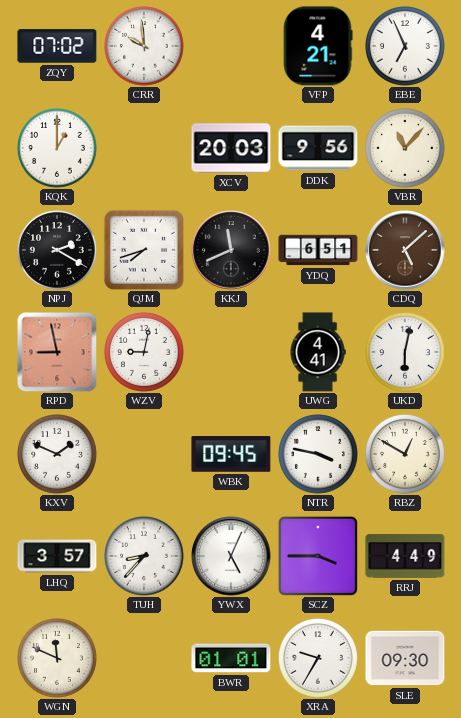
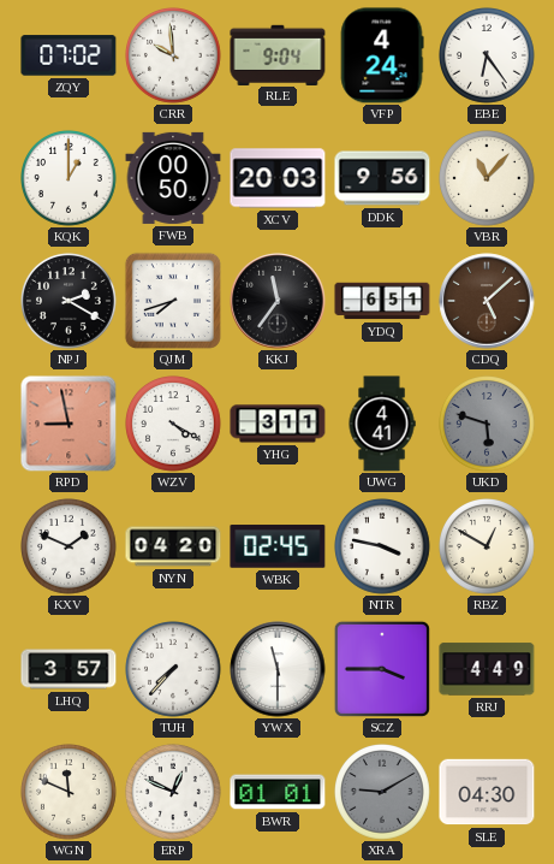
RLE: none -> 9:04
VFP: 4:21 -> 4:24
EBE: 6:56 -> 6:24
FWB: none -> 00:50
KKJ: 11:41 -> 11:36
WZV: 9:02 -> 4:20
YHG: none -> 3:11
UKD: 6:02 -> 5:48
UKD dial: white -> grey
NYN: none -> 04:20
WBK: 09:45 -> 02:45
TUH: 8:37 -> 7:37
YWX: 5:04 -> 11:30
ERP: none -> 12:49
XRA: 9:35 -> 9:10
XRA dial: white -> grey
SLE: 09:30 -> 04:30
